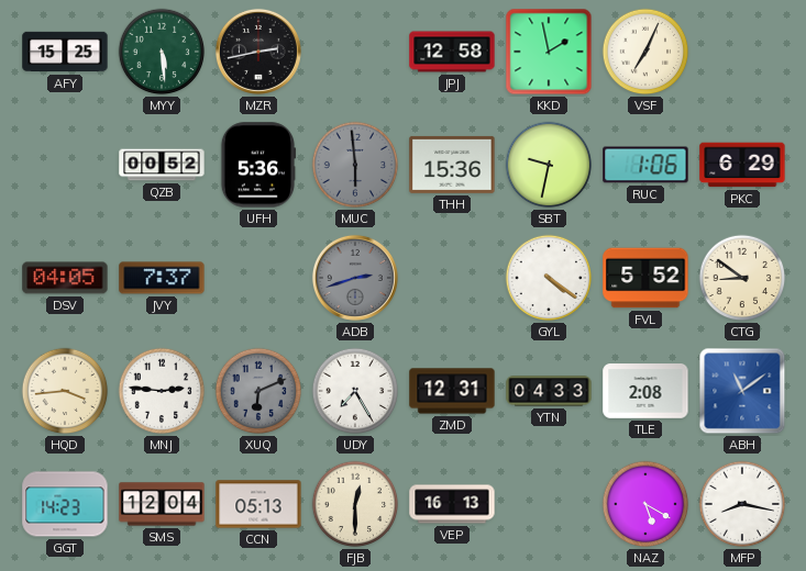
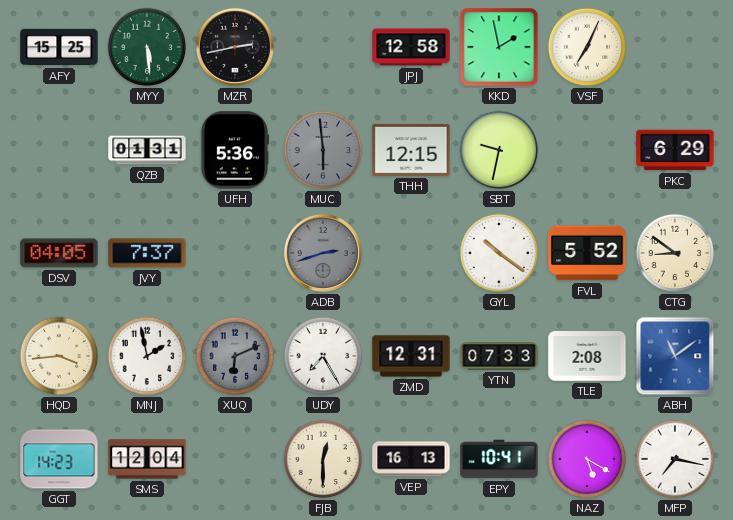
QZB: 00:52 -> 01:31
THH: 15:36 -> 12:15
RUC: 1:06 -> none
GYL: 4:21 -> 10:21
MNJ: 2:46 -> 1:58
YTN: 04:33 -> 07:33
CCN: 05:13 -> none
EPY: none -> 10:41
MFP: 8:17 -> 7:17
